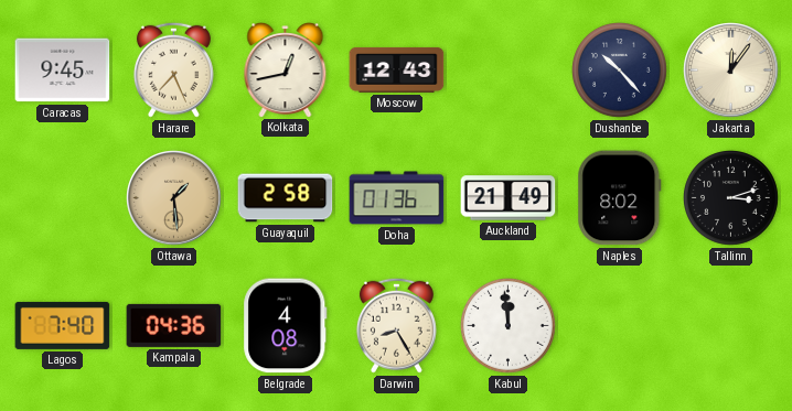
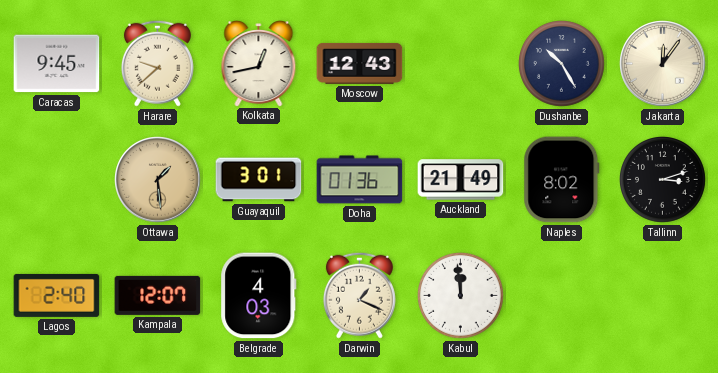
Harare: 7:26 -> 9:38
Dushanbe: 10:23 -> 10:25
Guayaquil: 2:58 -> 3:01
Lagos: 7:40 -> 2:40
Kampala: 04:36 -> 12:07
Belgrade: 4:08 -> 4:03
Darwin: 8:25 -> 1:19
